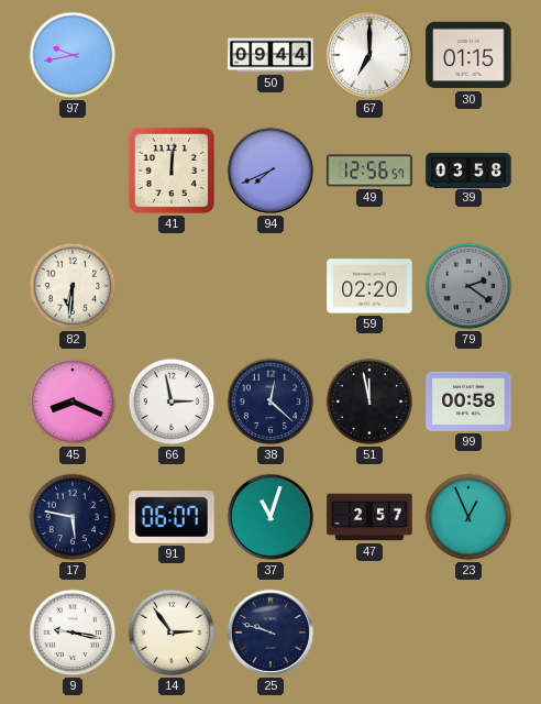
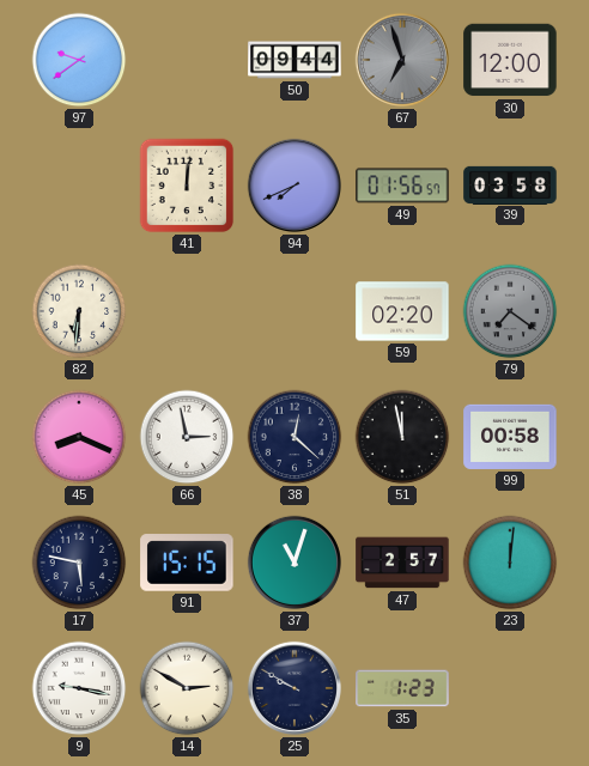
97: 9:43 -> 9:39
67: 7:00 -> 6:57
67 dial: white -> grey
30: 01:15 -> 12:00
49: 12:56 -> 01:56
79: 2:21 -> 7:21
91: 06:07 -> 15:15
23: 12:56 -> 12:01
14: 2:54 -> 2:50
25: 9:48 -> 9:50
35: none -> 1:23
